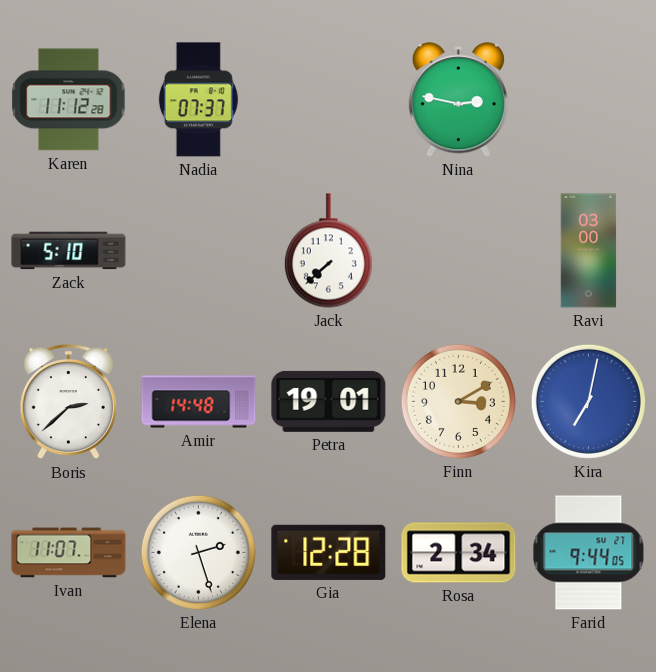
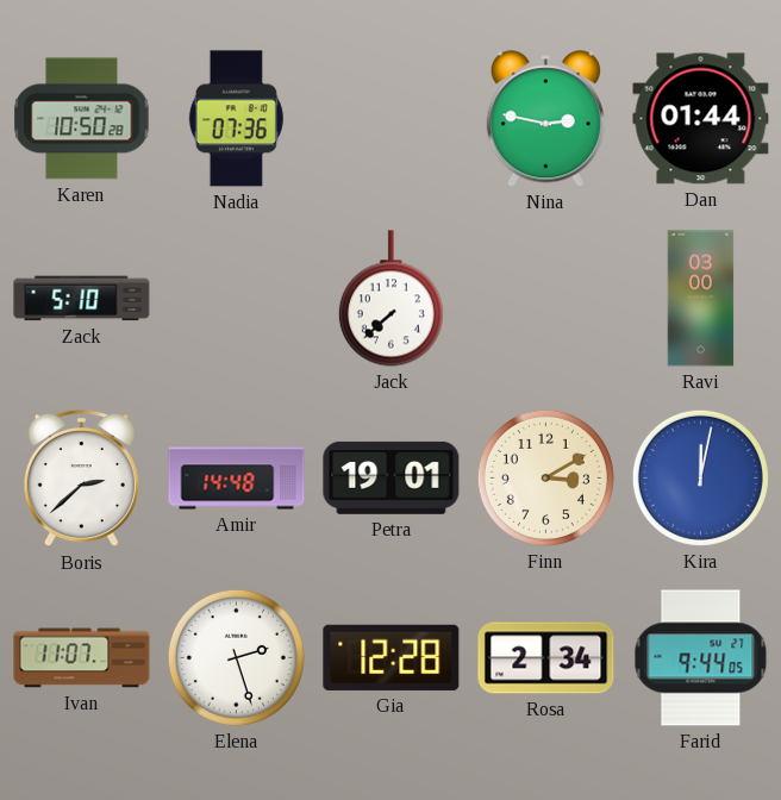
Karen: 11:12 -> 10:50
Nadia: 07:37 -> 07:36
Dan: none -> 01:44
Kira: 7:02 -> 12:02
